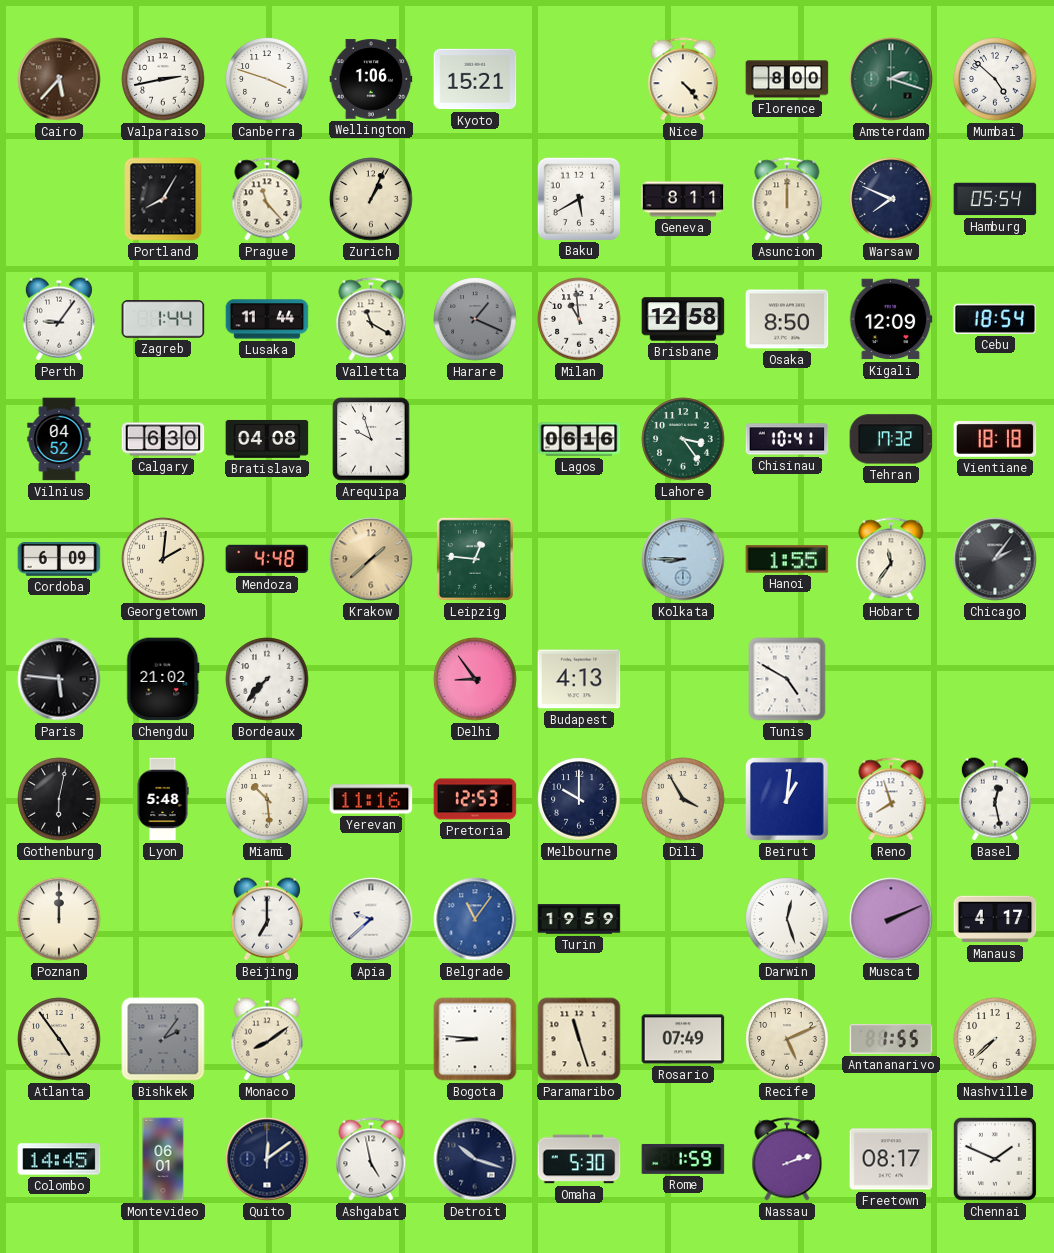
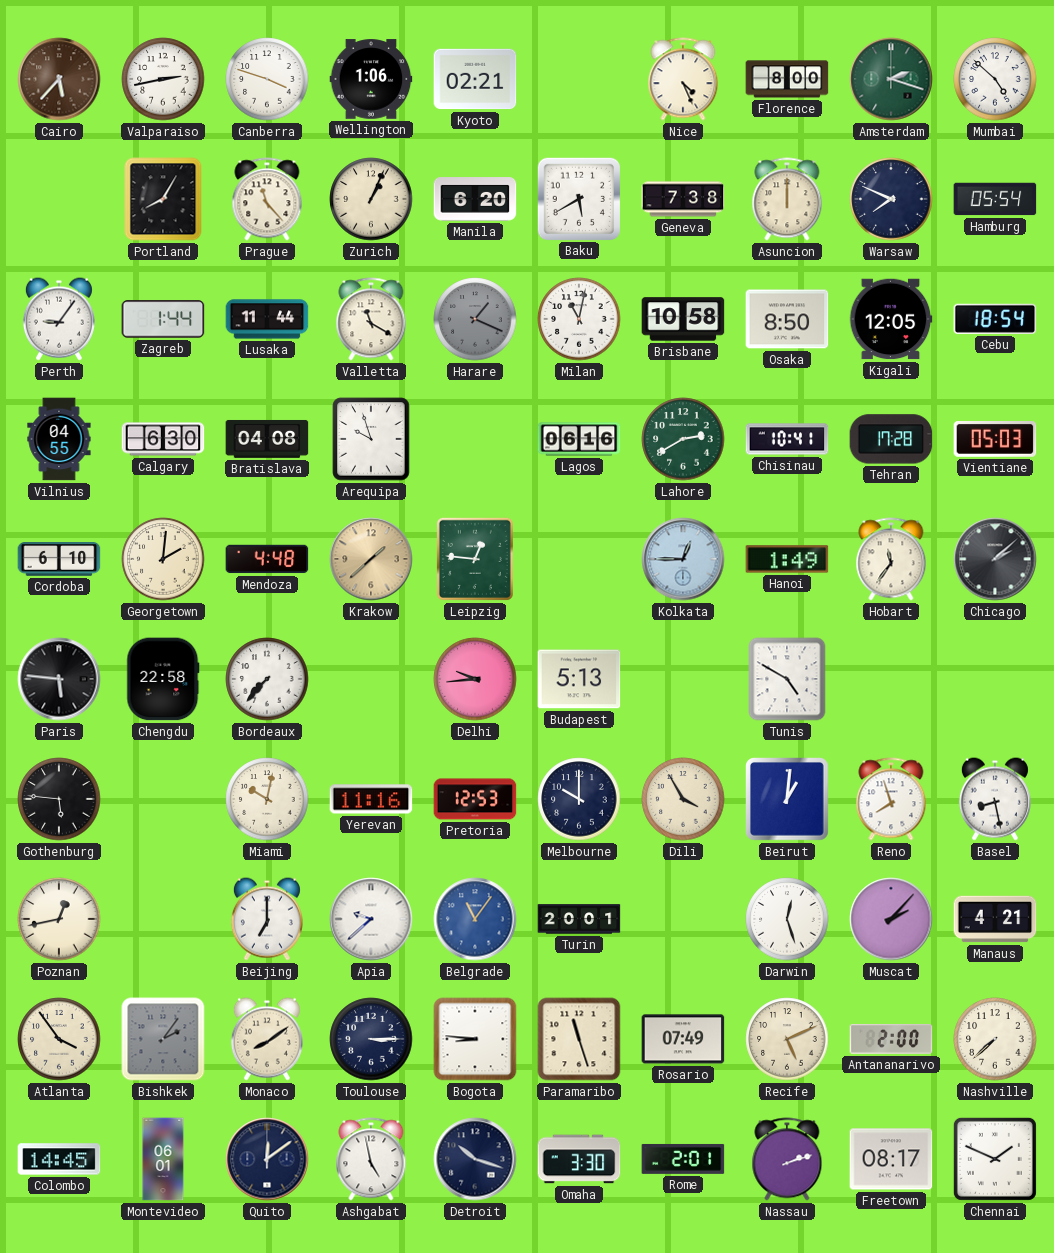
Kyoto: 15:21 -> 02:21
Nice: 4:23 -> 4:26
Manila: none -> 6:20
Geneva: 8:11 -> 7:38
Milan: 10:59 -> 11:02
Brisbane: 12:58 -> 10:58
Kigali: 12:09 -> 12:05
Vilnius: 04:52 -> 04:55
Lahore: 3:24 -> 2:40
Tehran: 17:32 -> 17:28
Vientiane: 18:18 -> 05:03
Cordoba: 6:09 -> 6:10
Kolkata: 8:45 -> 12:45
Hanoi: 1:55 -> 1:49
Chicago: 2:06 -> 2:08
Chengdu: 21:02 -> 22:58
Delhi: 8:54 -> 9:44
Budapest: 4:13 -> 5:13
Gothenburg: 6:02 -> 5:46
Lyon: 5:48 -> none
Miami: 10:29 -> 10:02
Basel: 12:28 -> 8:28
Poznan: 12:00 -> 12:43
Turin: 19:59 -> 20:01
Muscat: 2:11 -> 2:07
Manaus: 4:17 -> 4:21
Atlanta: 4:54 -> 3:54
Toulouse: none -> 3:15
Antananarivo: 1:55 -> 2:00
Omaha: 5:30 -> 3:30
Rome: 1:59 -> 2:01
